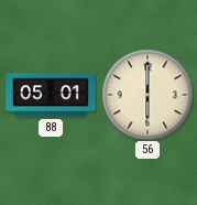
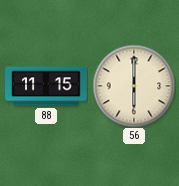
88: 05:01 -> 11:15
